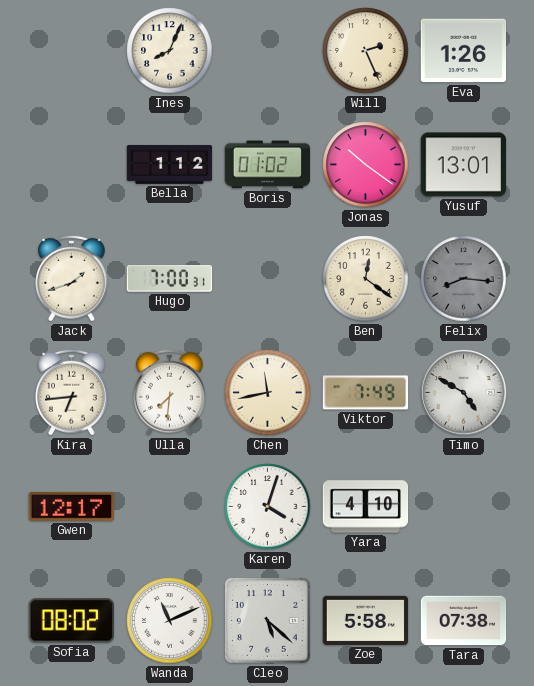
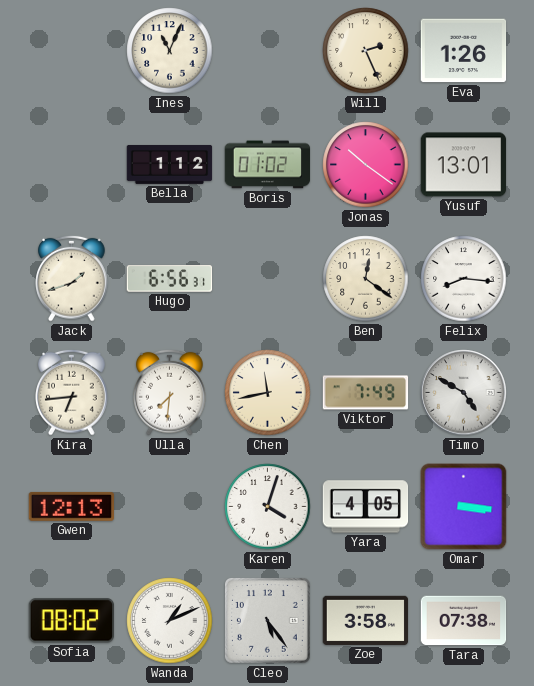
Ines: 8:04 -> 11:04
Hugo: 7:00 -> 6:56
Felix dial: grey -> white
Gwen: 12:17 -> 12:13
Yara: 4:10 -> 4:05
Omar: none -> 3:16
Wanda: 11:11 -> 1:11
Cleo: 5:22 -> 5:24
Zoe: 5:58 -> 3:58
